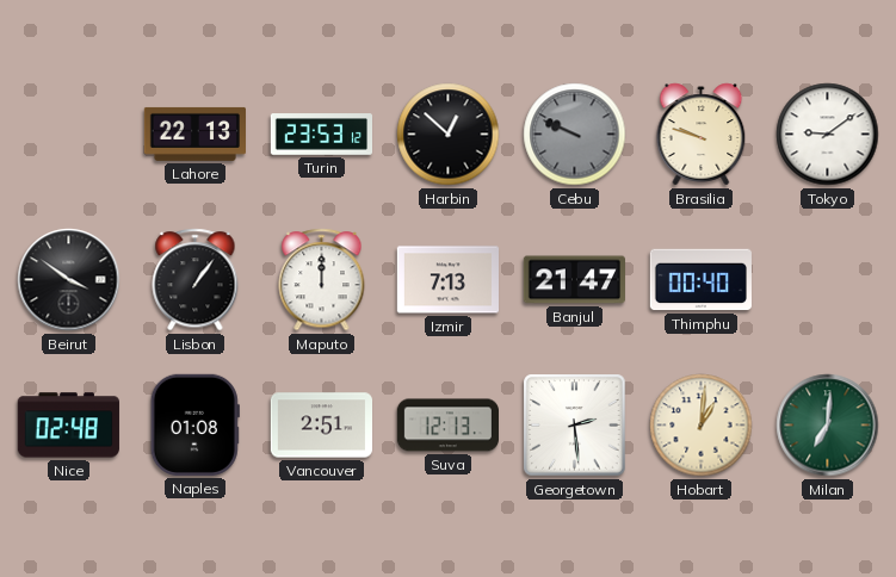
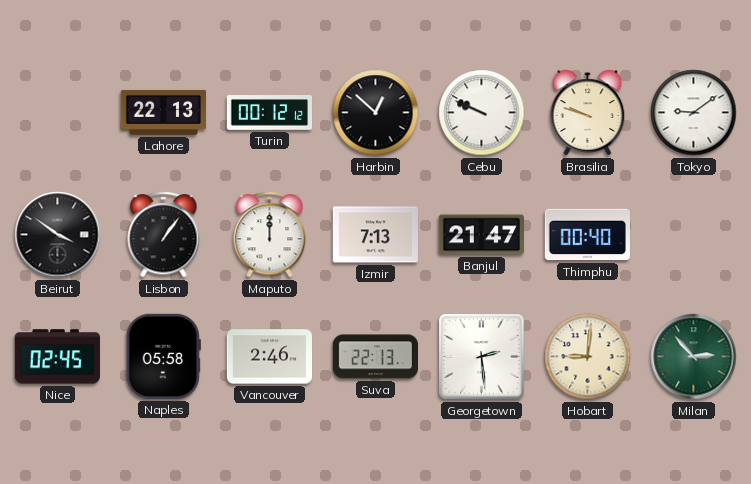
Turin: 23:53 -> 00:12
Cebu dial: grey -> white
Nice: 02:48 -> 02:45
Naples: 01:08 -> 05:58
Vancouver: 2:51 -> 2:46
Suva: 12:13 -> 22:13
Hobart: 1:01 -> 9:01
Milan: 7:01 -> 2:53
